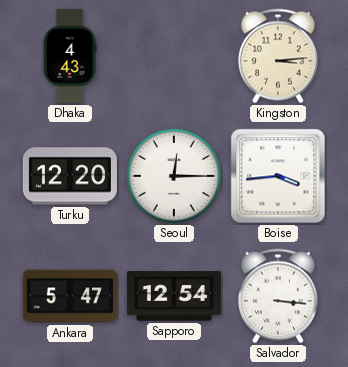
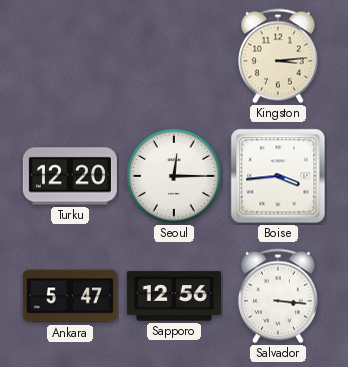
Dhaka: 4:43 -> none
Sapporo: 12:54 -> 12:56
